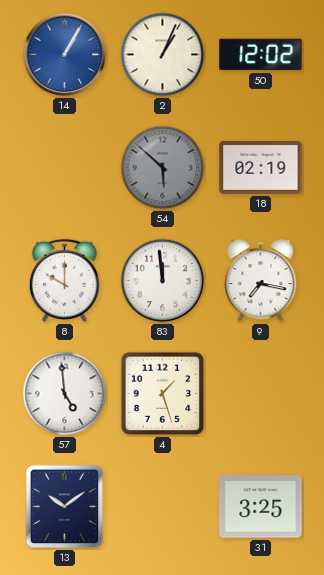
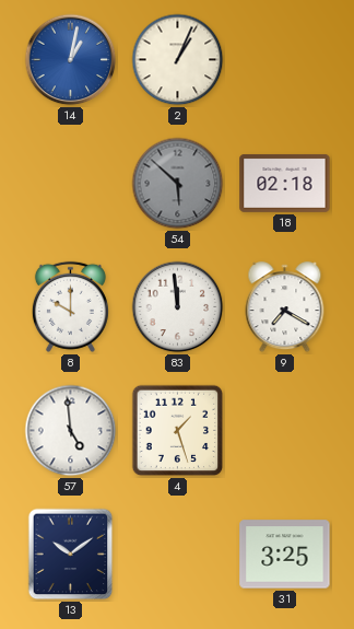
14: 1:05 -> 1:02
50: 12:02 -> none
18: 02:19 -> 02:18
9: 7:17 -> 7:20
